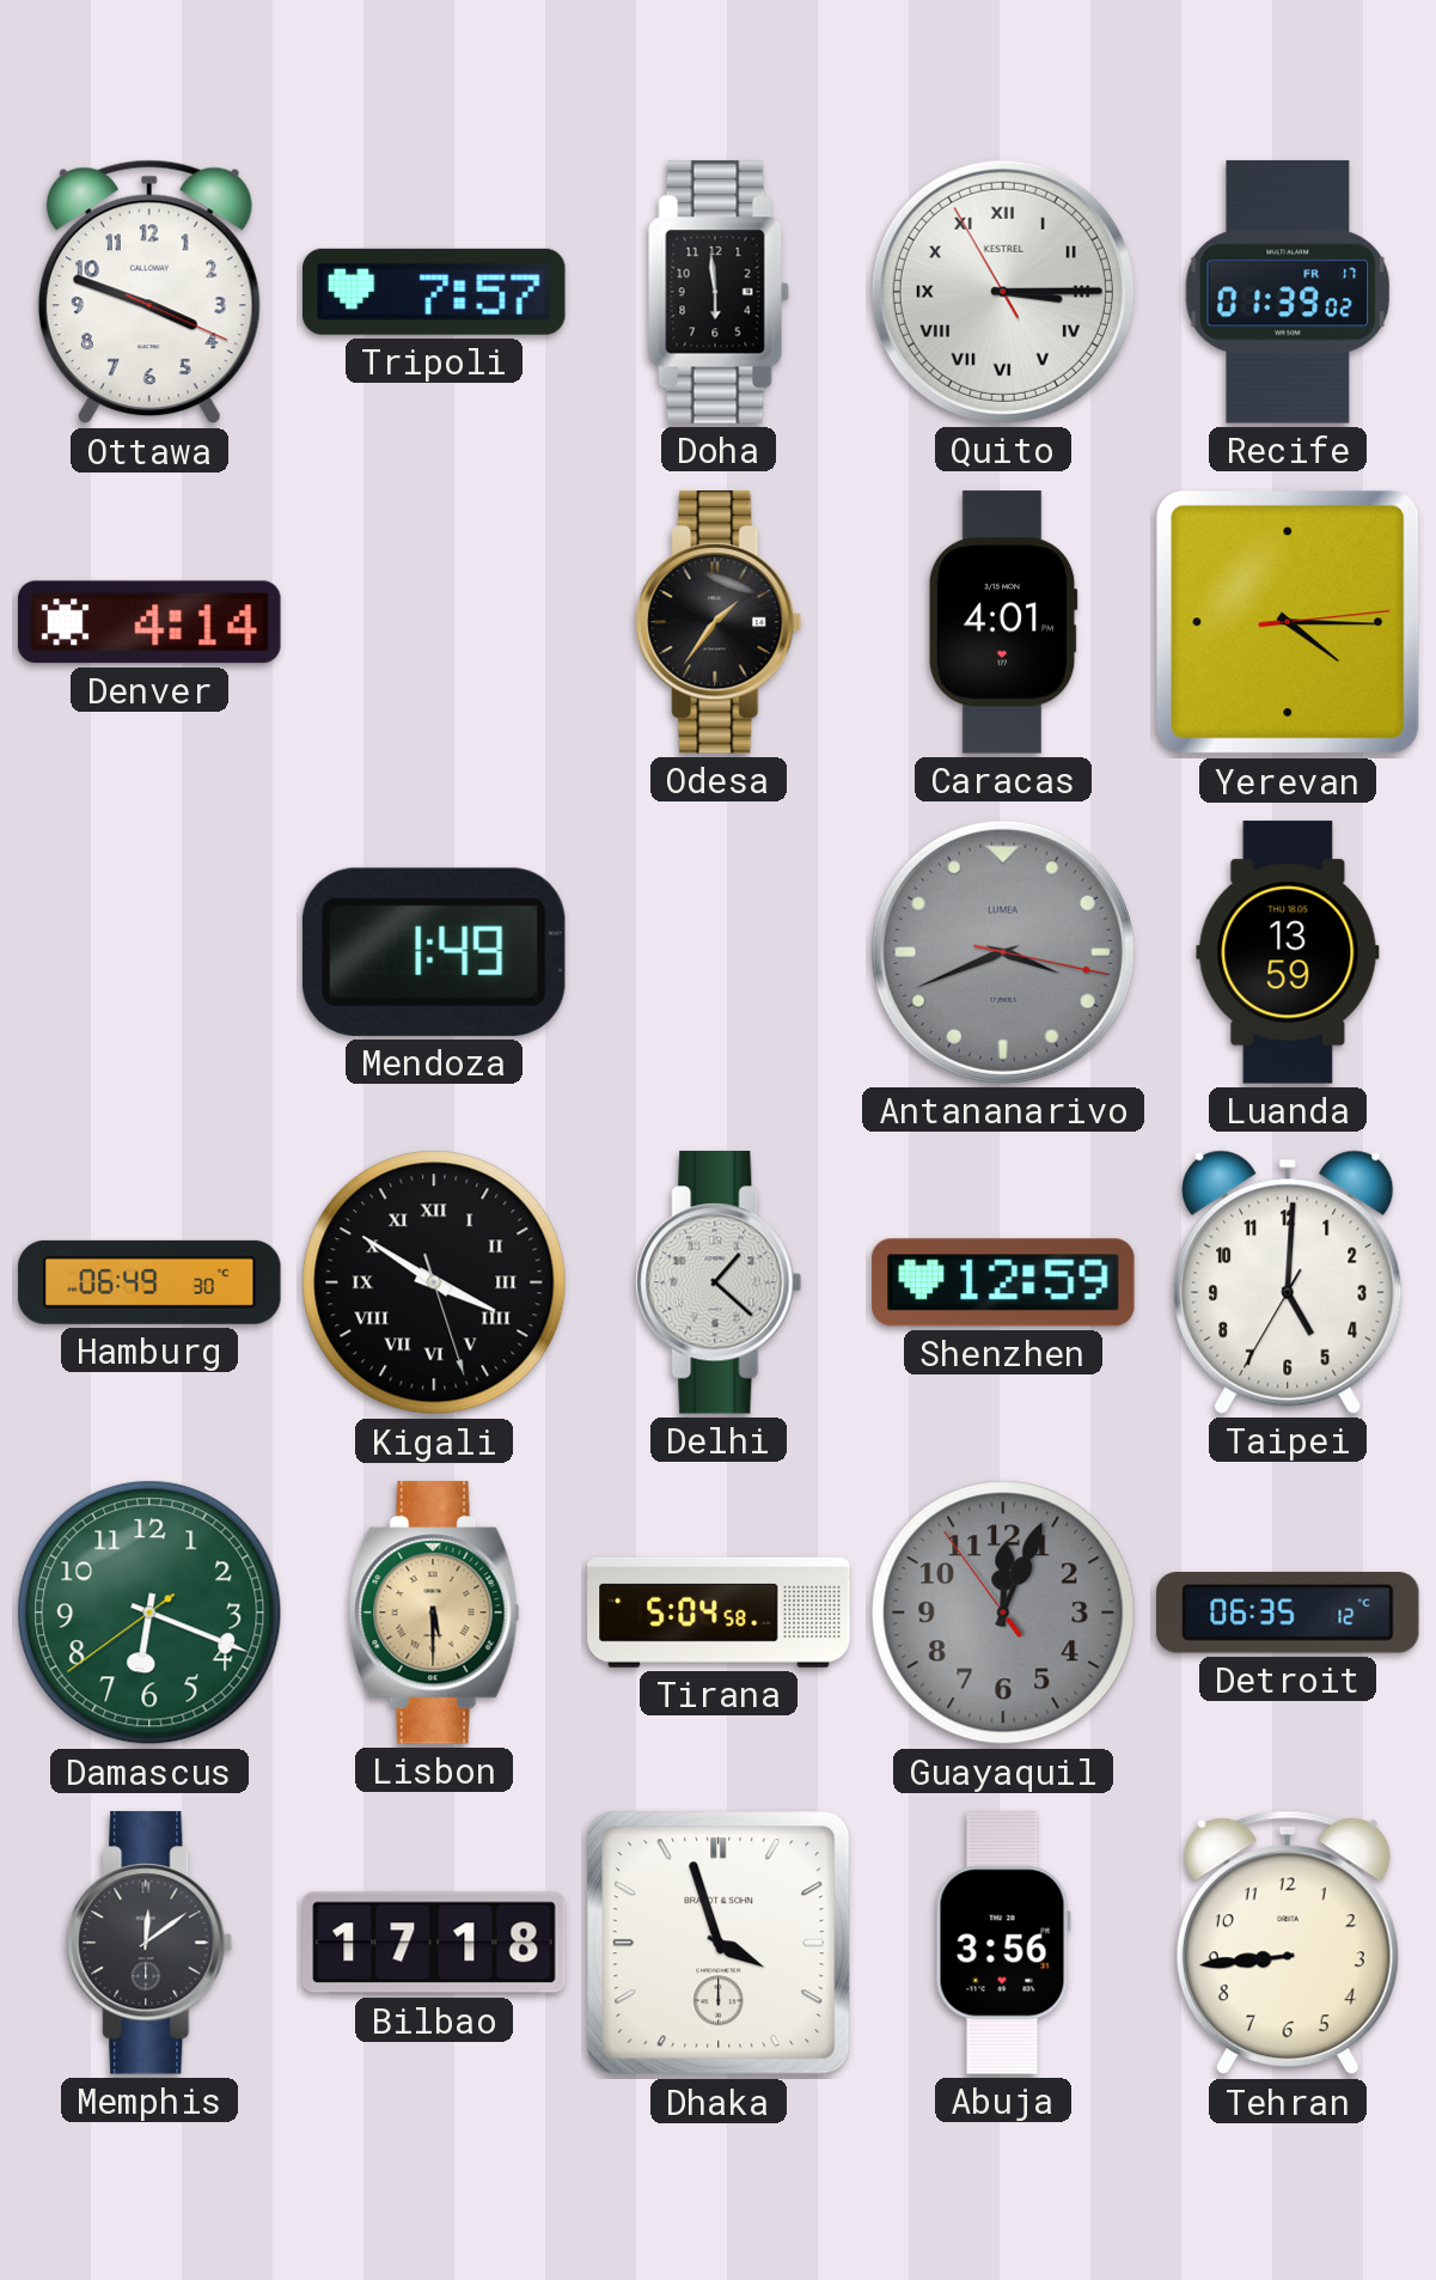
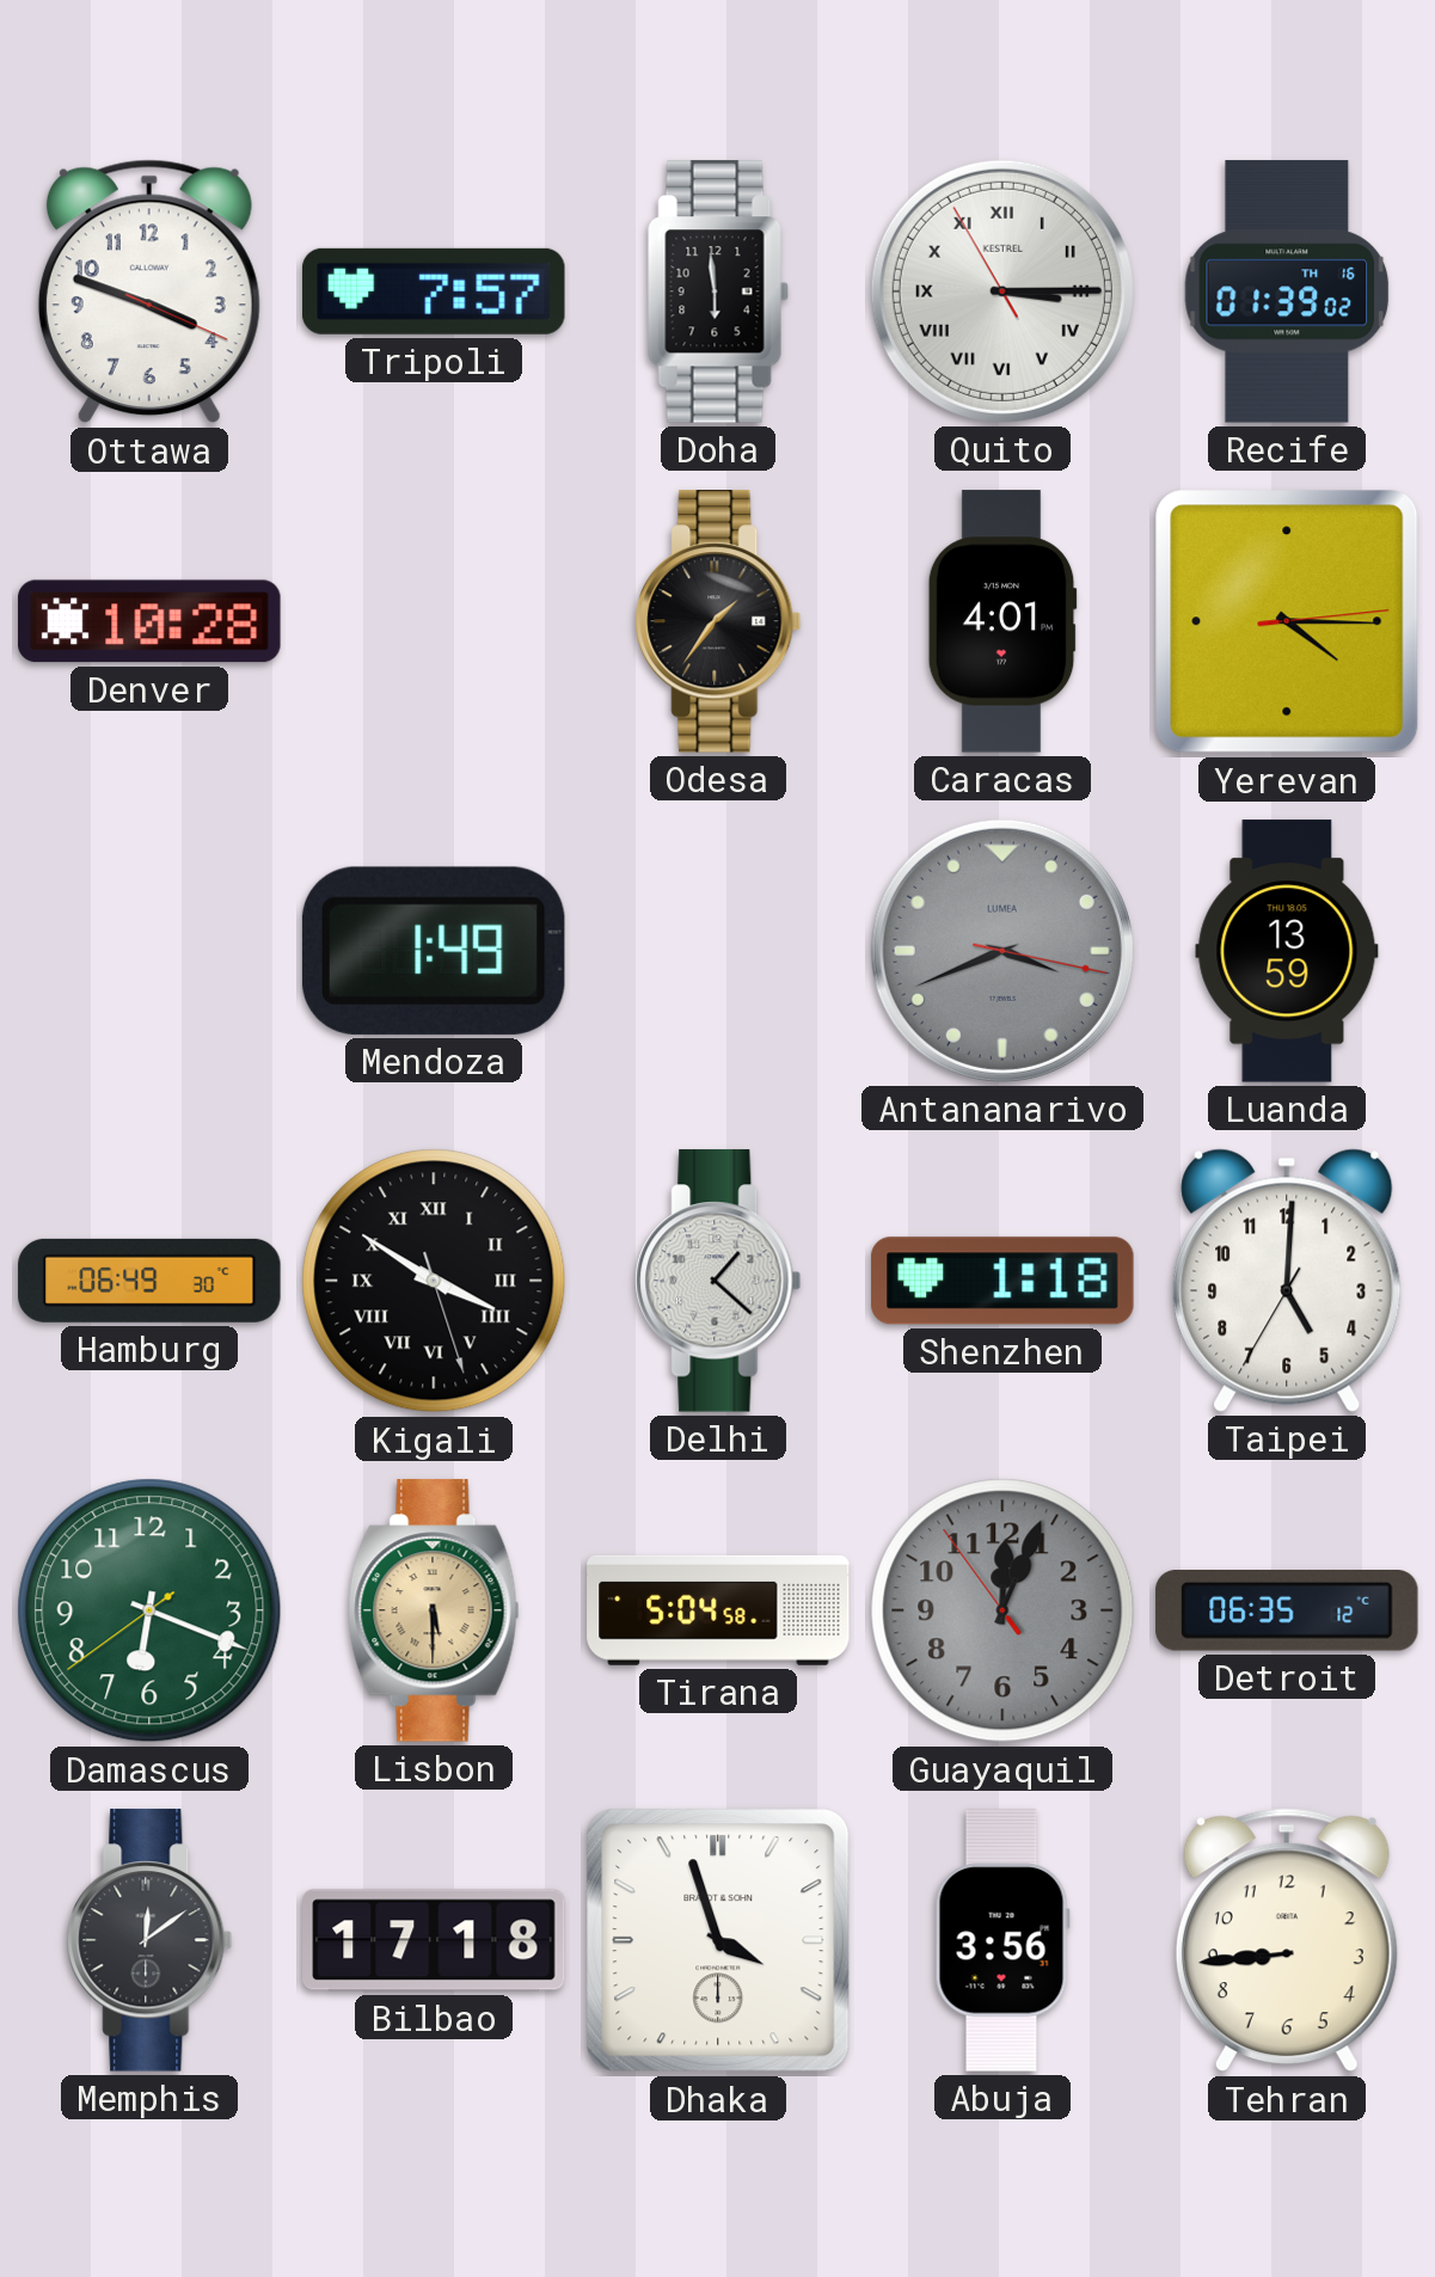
Recife date: FR 17 -> TH 16
Denver: 4:14 -> 10:28
Shenzhen: 12:59 -> 1:18
